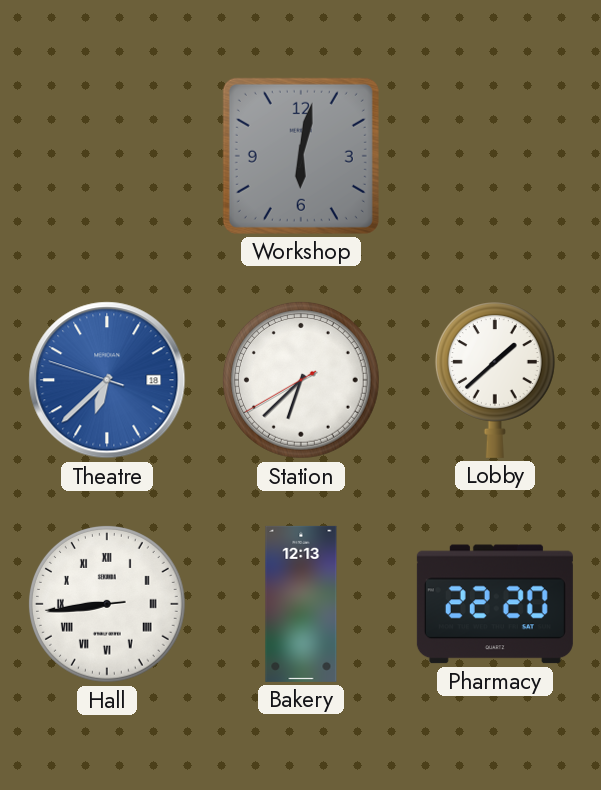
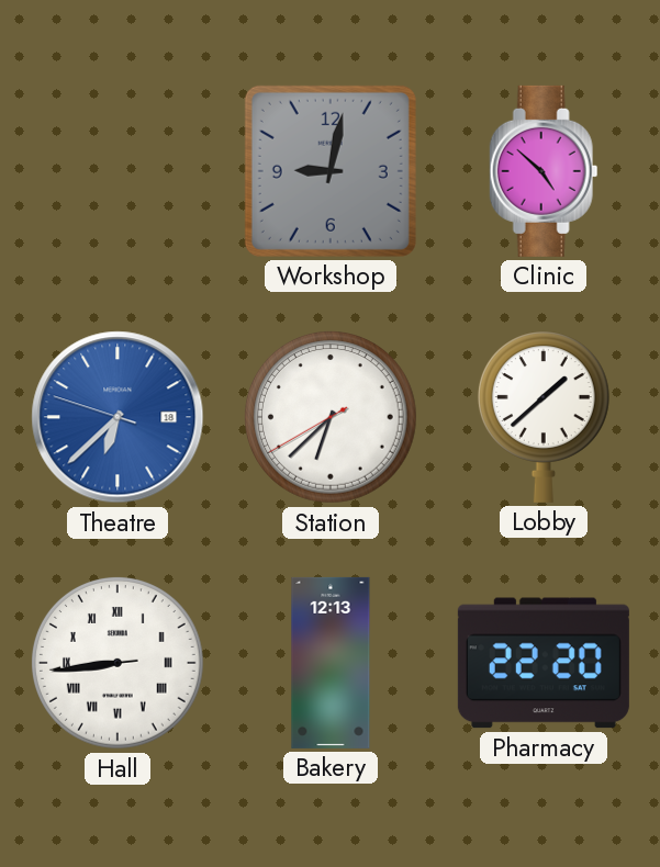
Workshop: 6:02 -> 9:02
Clinic: none -> 4:52
